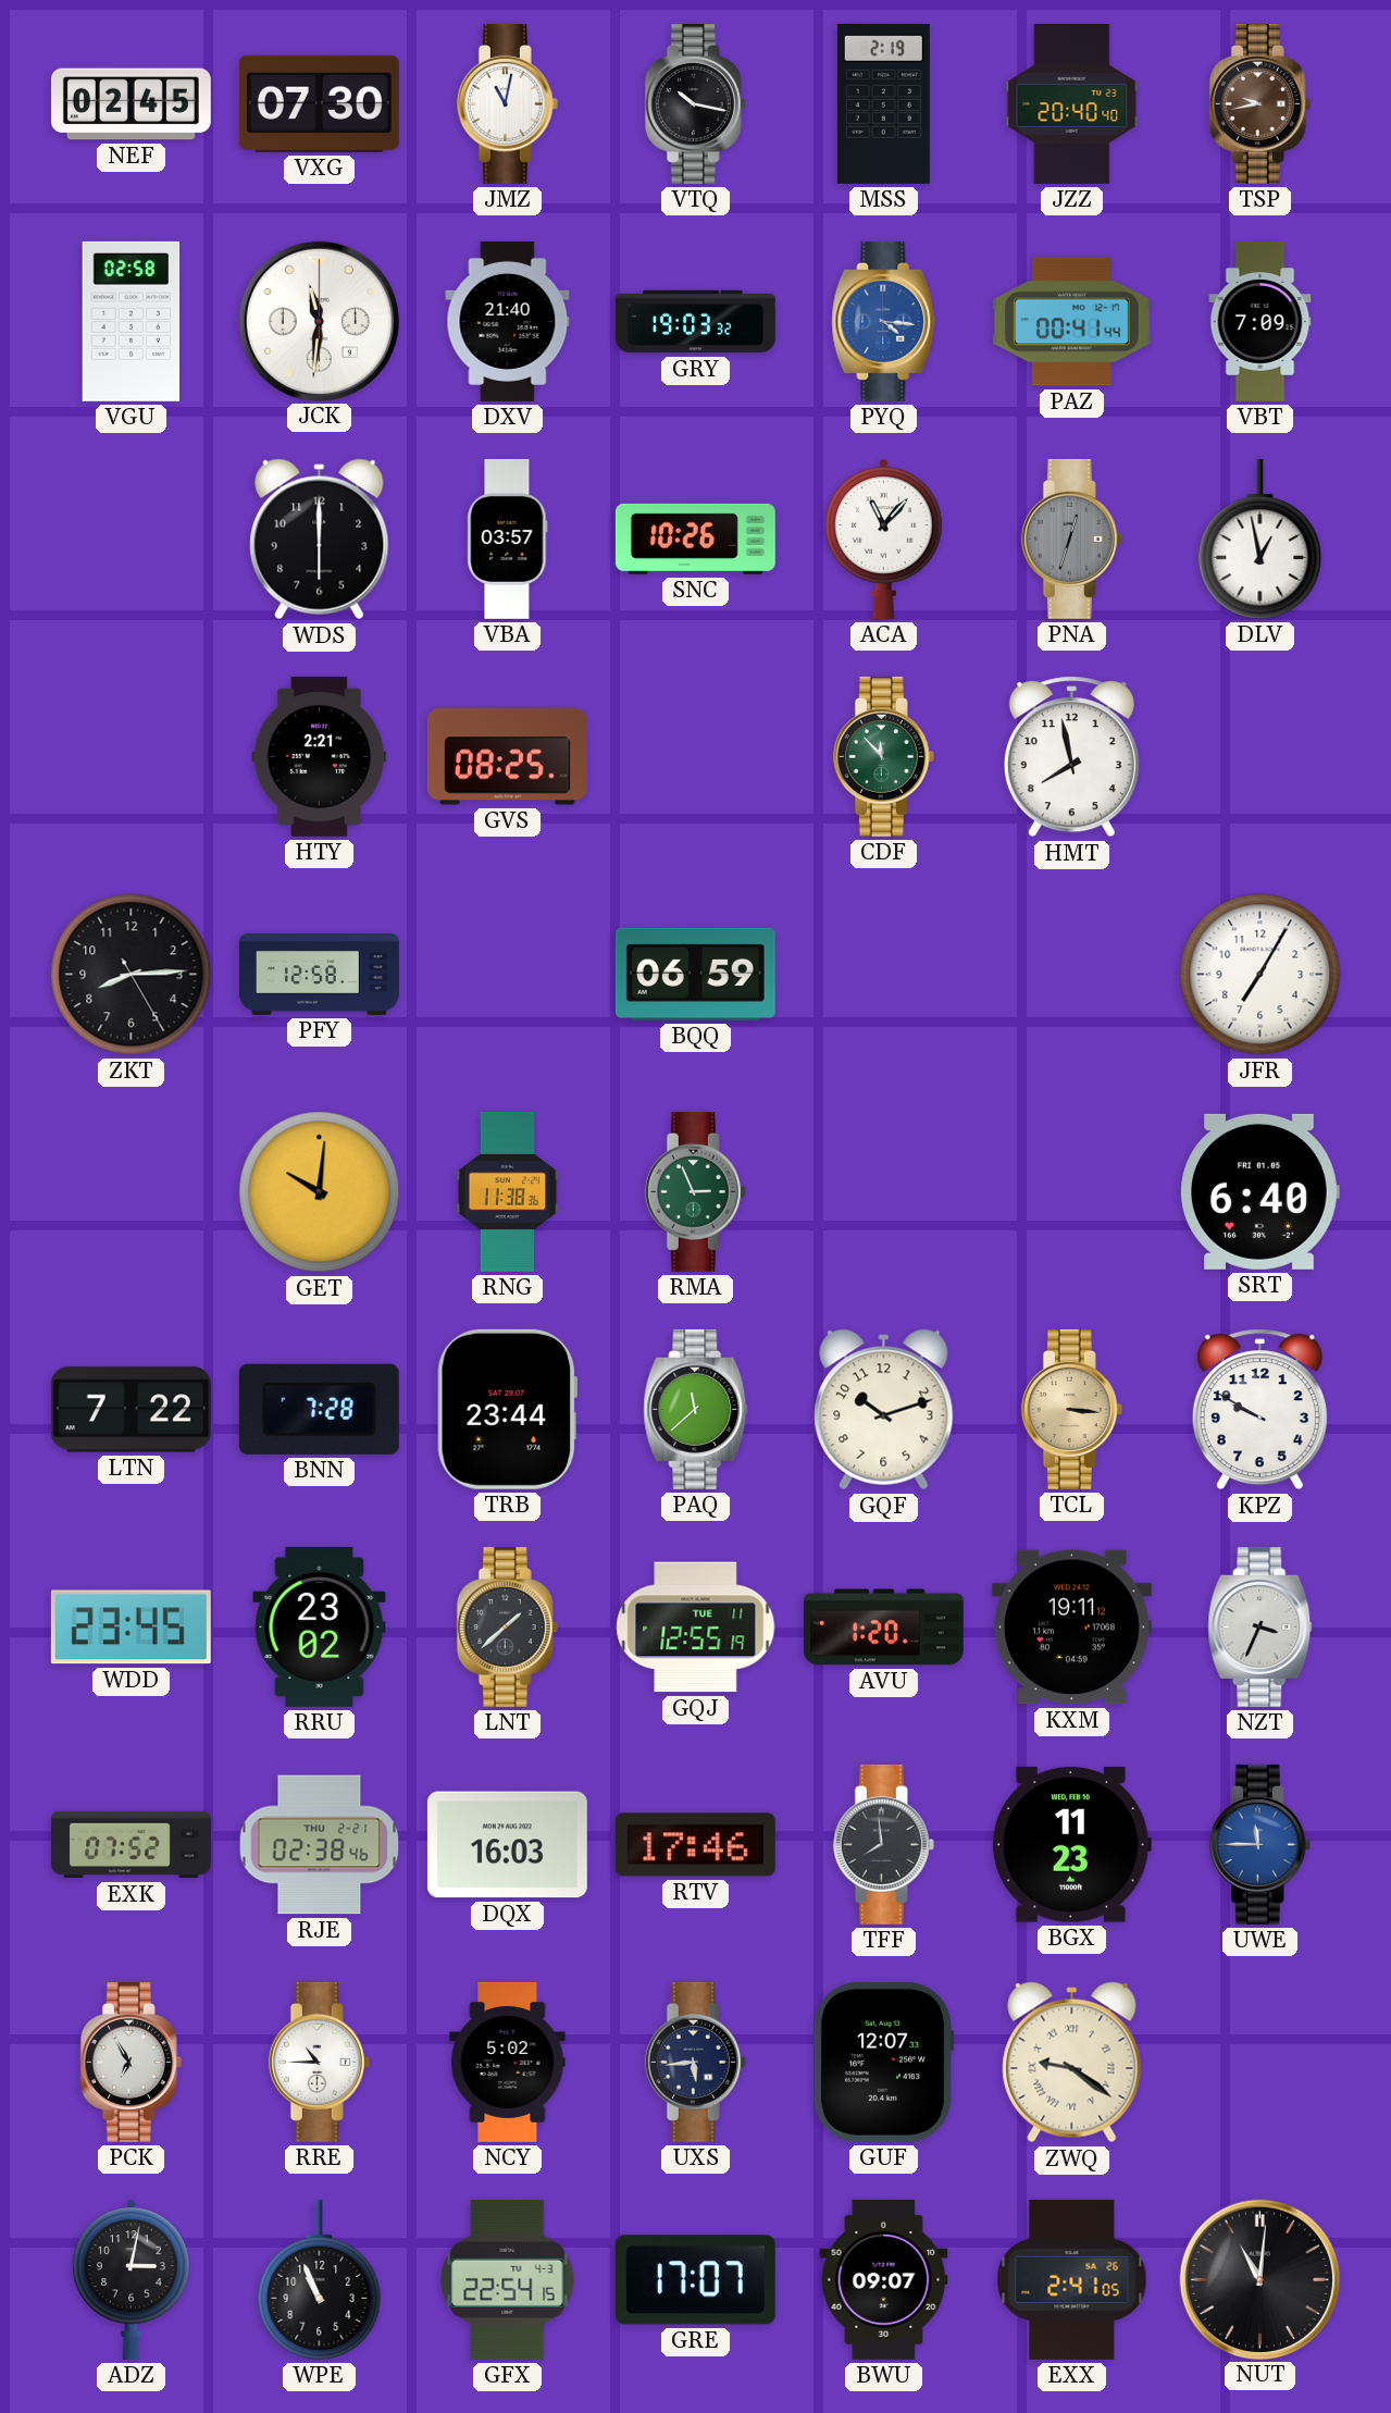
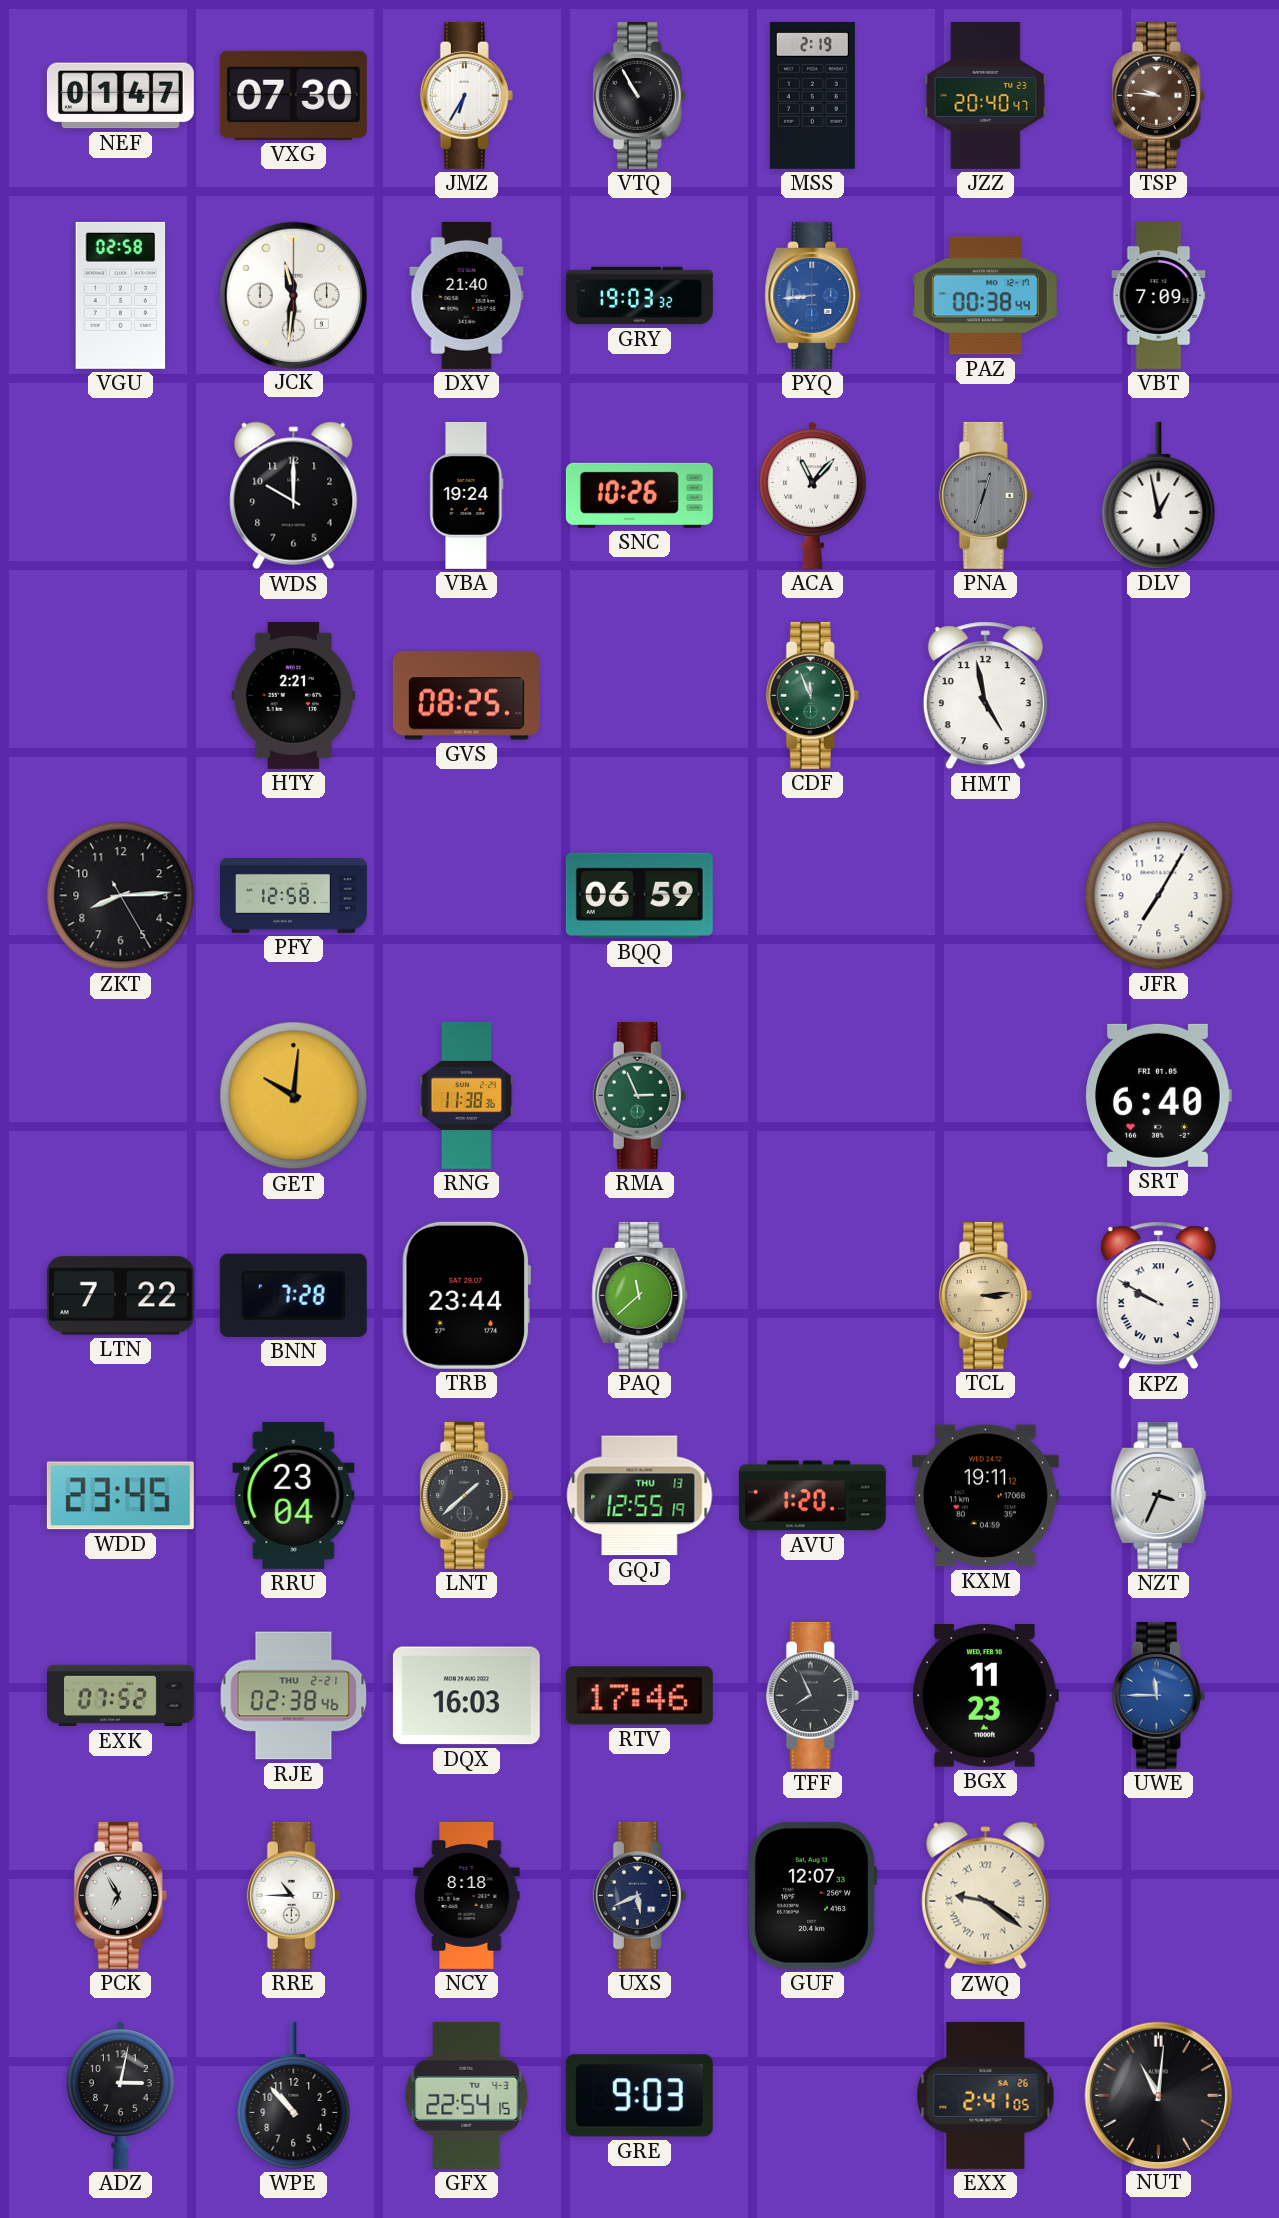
NEF: 02:45 -> 01:47
JMZ: 11:02 -> 6:35
VTQ: 10:17 -> 10:55
JZZ: 20:40:40 -> 20:40:47
TSP: 9:43 -> 9:46
PYQ: 4:16 -> 8:44
PAZ: 00:41 -> 00:38
WDS: 6:00 -> 10:00
VBA: 03:57 -> 19:24
CDF: 11:53 -> 11:56
HMT: 7:58 -> 4:58
GQF: 10:12 -> none
TCL: 3:16 -> 3:14
KPZ numerals: Arabic -> Roman
RRU: 23:02 -> 23:04
GQJ date: TUE 11 -> THU 13
TFF: 7:59 -> 7:56
NCY: 5:02 -> 8:18
UXS: 5:44 -> 5:41
WPE: 10:56 -> 10:53
GRE: 17:07 -> 9:03
BWU: 09:07 -> none
